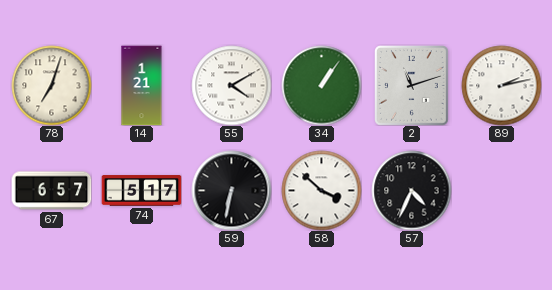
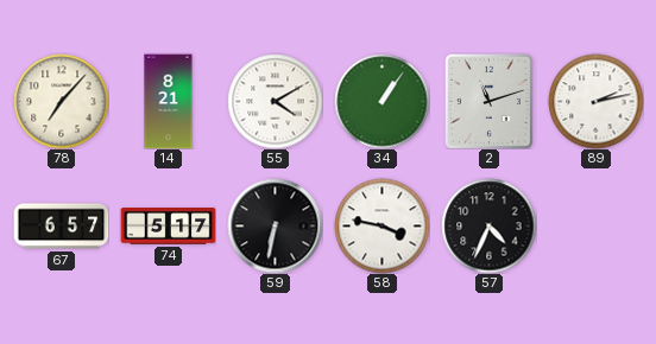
78: 7:03 -> 7:07
14: 1:21 -> 8:21
58: 3:52 -> 3:47
